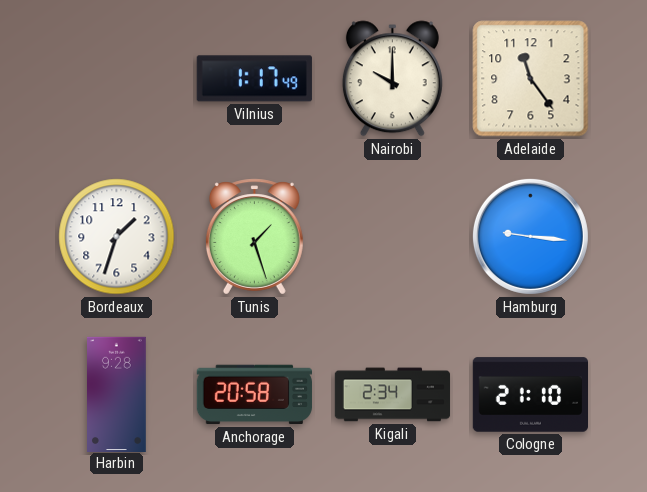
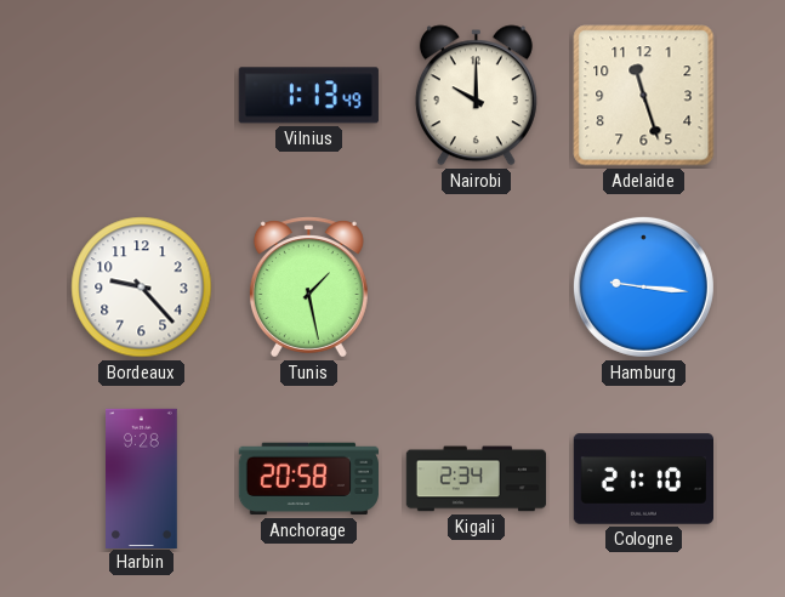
Vilnius: 1:17 -> 1:13
Adelaide: 11:24 -> 11:27
Bordeaux: 1:33 -> 9:23
Tunis: 1:27 -> 1:28
